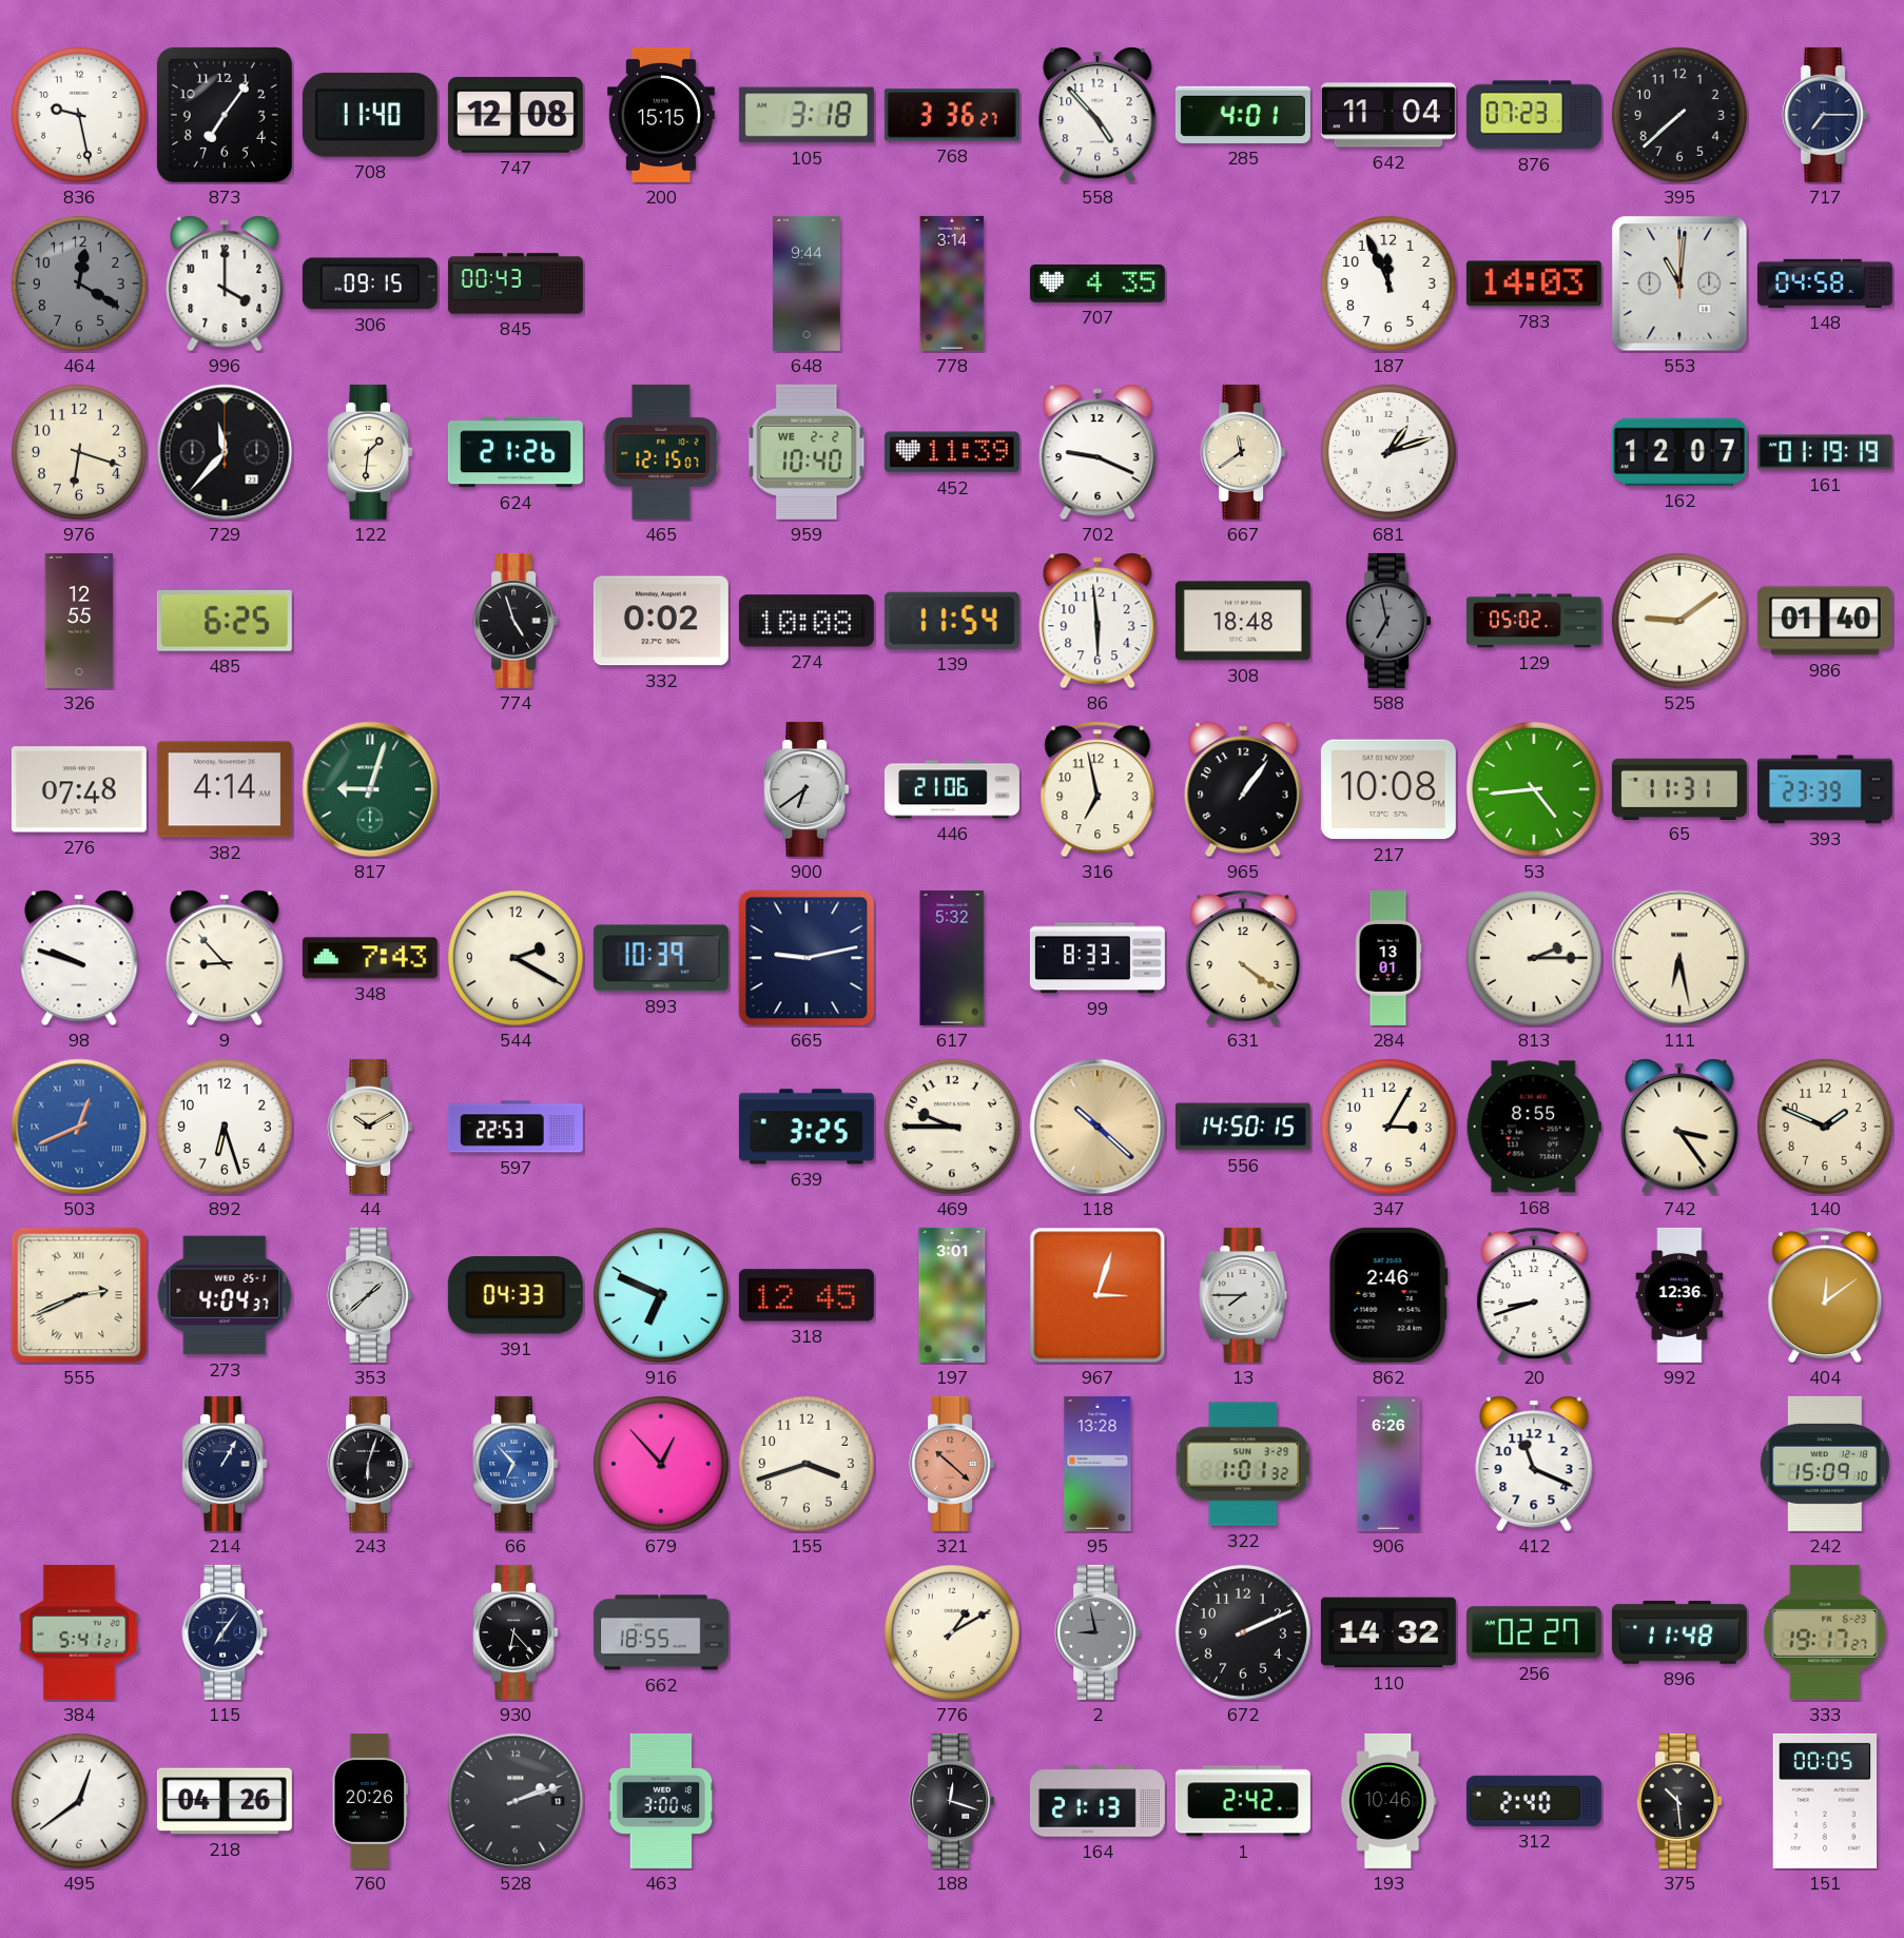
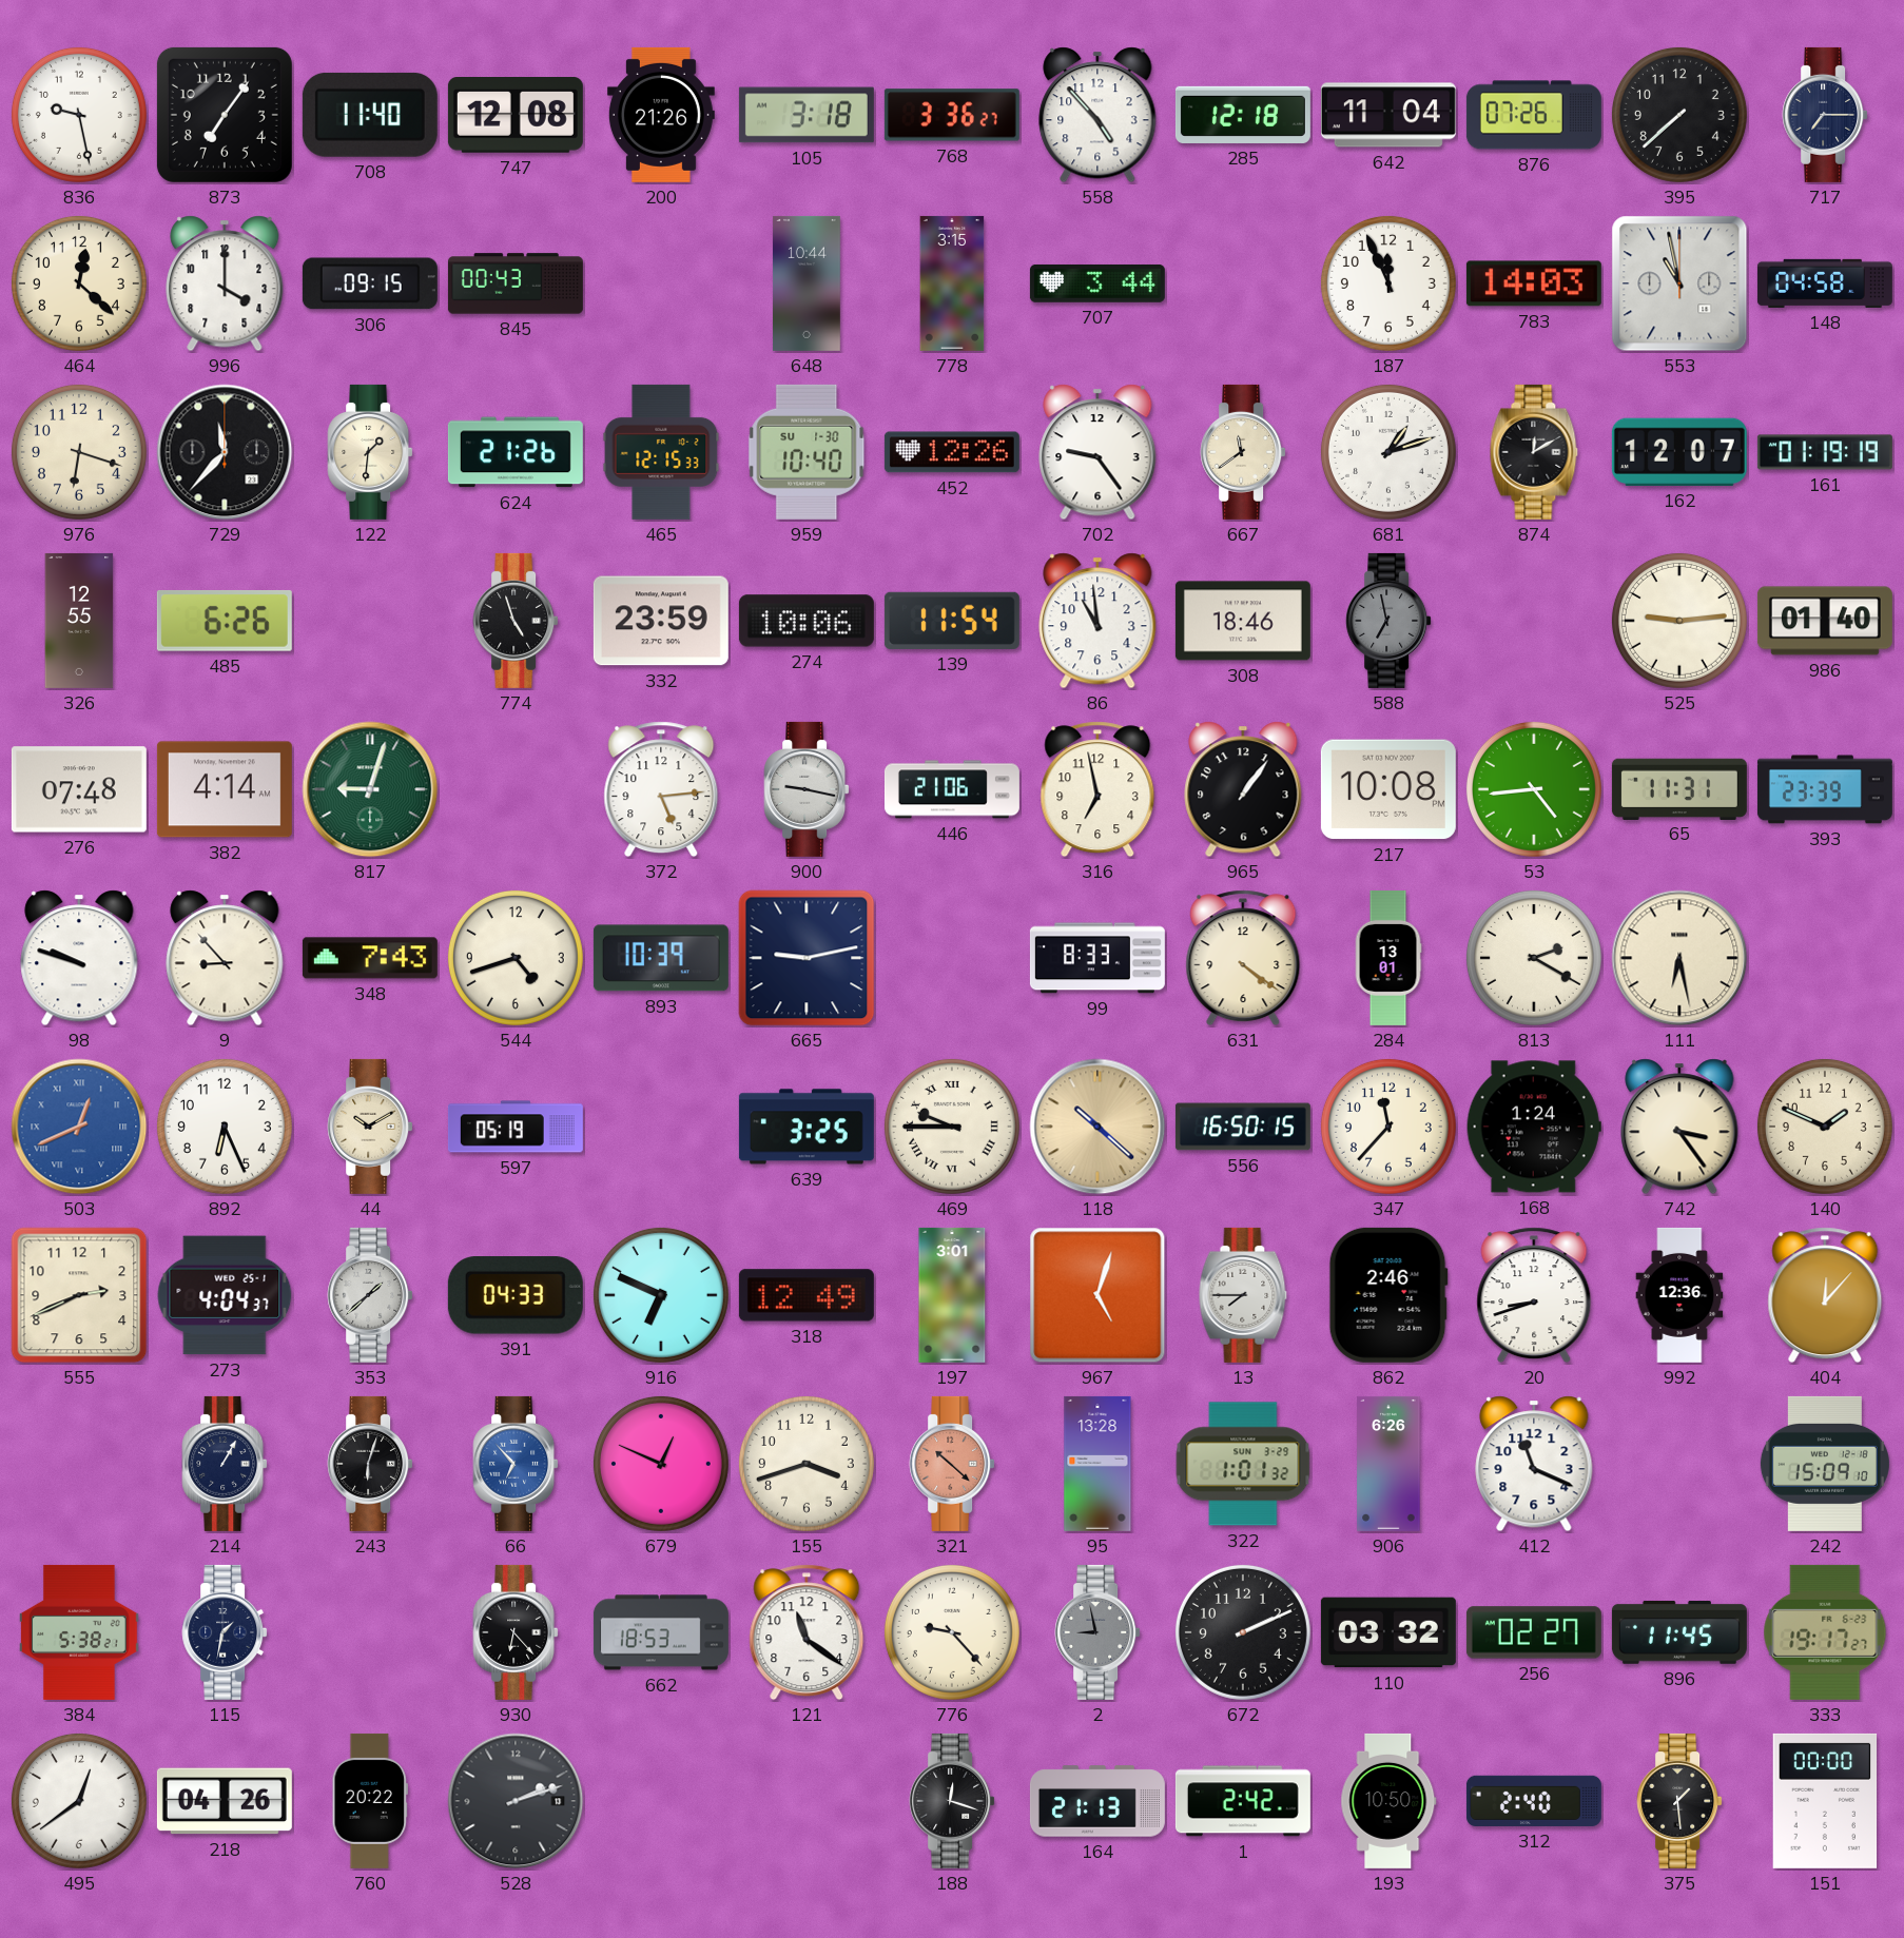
200: 15:15 -> 21:26
285: 4:01 -> 12:18
876: 07:23 -> 07:26
464: 12:20 -> 12:22
464 dial: grey -> cream
648: 9:44 -> 10:44
778: 3:14 -> 3:15
707: 4:35 -> 3:44
553: 11:01 -> 10:58
465: 12:15:07 -> 12:15:33
959 date: WE 2-2 -> SU 1-30
452: 11:39 -> 12:26
702: 9:19 -> 9:24
874: none -> 12:10
485: 6:25 -> 6:26
332: 0:02 -> 23:59
274: 10:08 -> 10:06
86: 5:59 -> 10:59
308: 18:48 -> 18:46
129: 05:02 -> none
525: 9:09 -> 9:14
372: none -> 5:14
900: 6:39 -> 9:17
544: 2:20 -> 4:42
617: 5:32 -> none
813: 2:15 -> 2:20
892: 6:27 -> 6:26
597: 22:53 -> 05:19
469 numerals: Arabic -> Roman
556: 14:50 -> 16:50
347: 3:05 -> 11:37
168: 8:55 -> 1:24
555 numerals: Roman -> Arabic
318: 12:45 -> 12:49
967: 3:03 -> 5:03
404: 12:09 -> 12:07
679: 12:53 -> 12:49
384: 5:41 -> 5:38
115: 7:06 -> 1:32
662: 18:55 -> 18:53
121: none -> 11:21
776: 1:10 -> 9:23
110: 14:32 -> 03:32
896: 11:48 -> 11:45
760: 20:26 -> 20:22
463: 3:00 -> none
193: 10:46 -> 10:50
375: 10:29 -> 1:29
151: 00:05 -> 00:00
